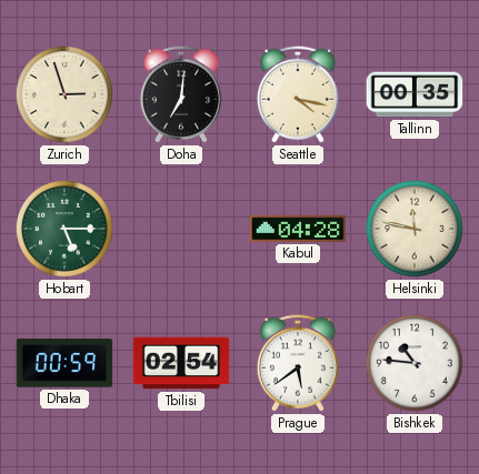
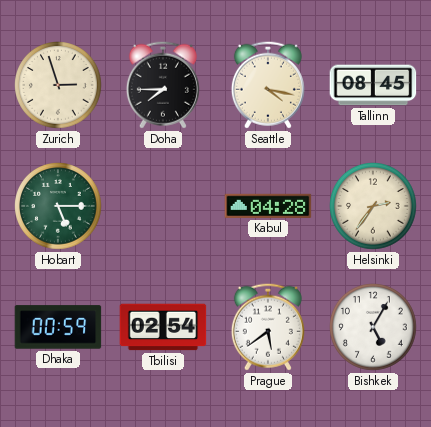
Doha: 7:01 -> 7:45
Tallinn: 00:35 -> 08:45
Helsinki: 11:47 -> 2:36
Bishkek: 10:46 -> 5:05
